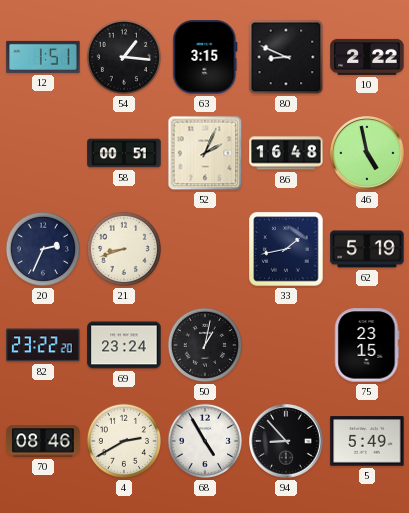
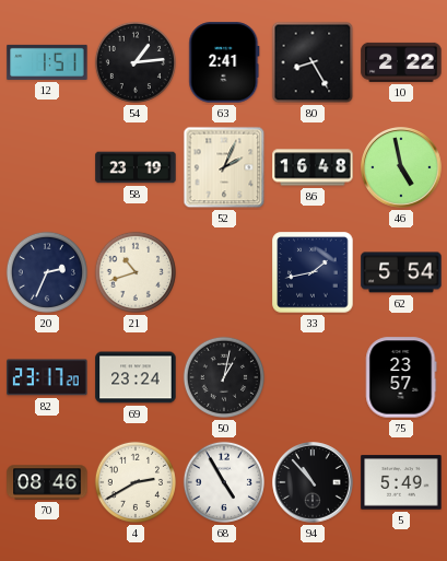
54: 1:16 -> 1:14
63: 3:15 -> 2:41
80: 8:49 -> 8:25
58: 00:51 -> 23:19
21: 8:42 -> 10:42
62: 5:19 -> 5:54
82: 23:22 -> 23:17
75: 23:15 -> 23:57
94: 8:53 -> 10:53
